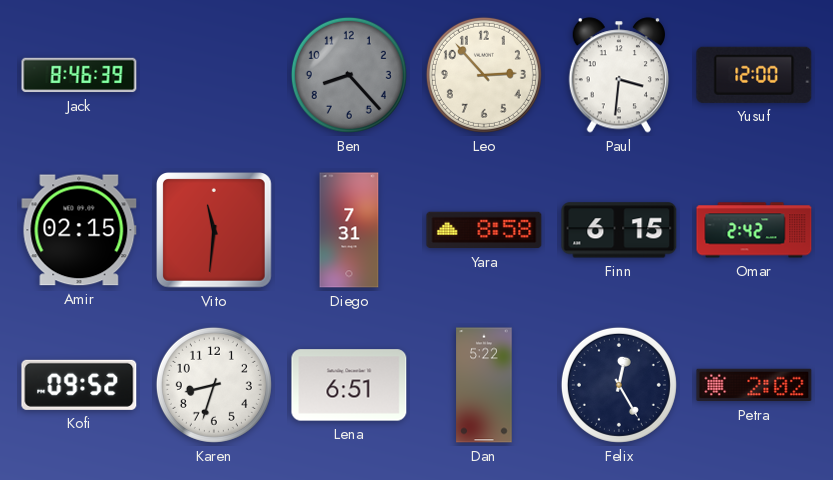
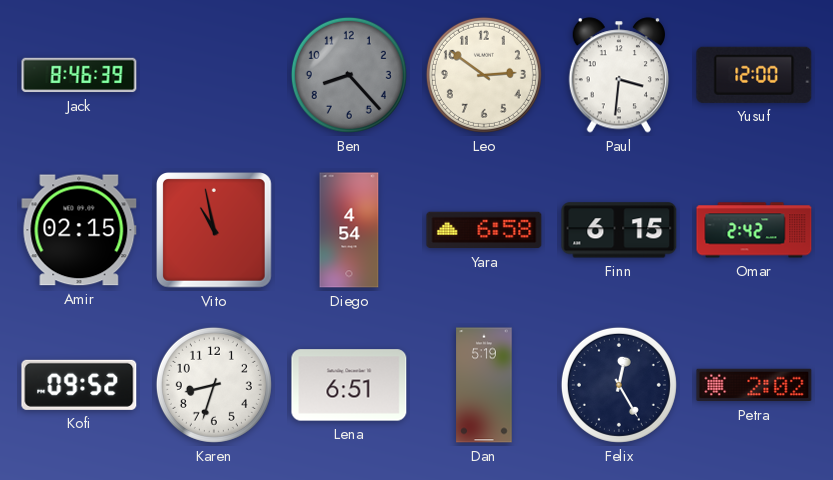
Leo: 2:53 -> 2:51
Vito: 11:31 -> 10:58
Diego: 7:31 -> 4:54
Yara: 8:58 -> 6:58
Dan: 5:22 -> 5:19
